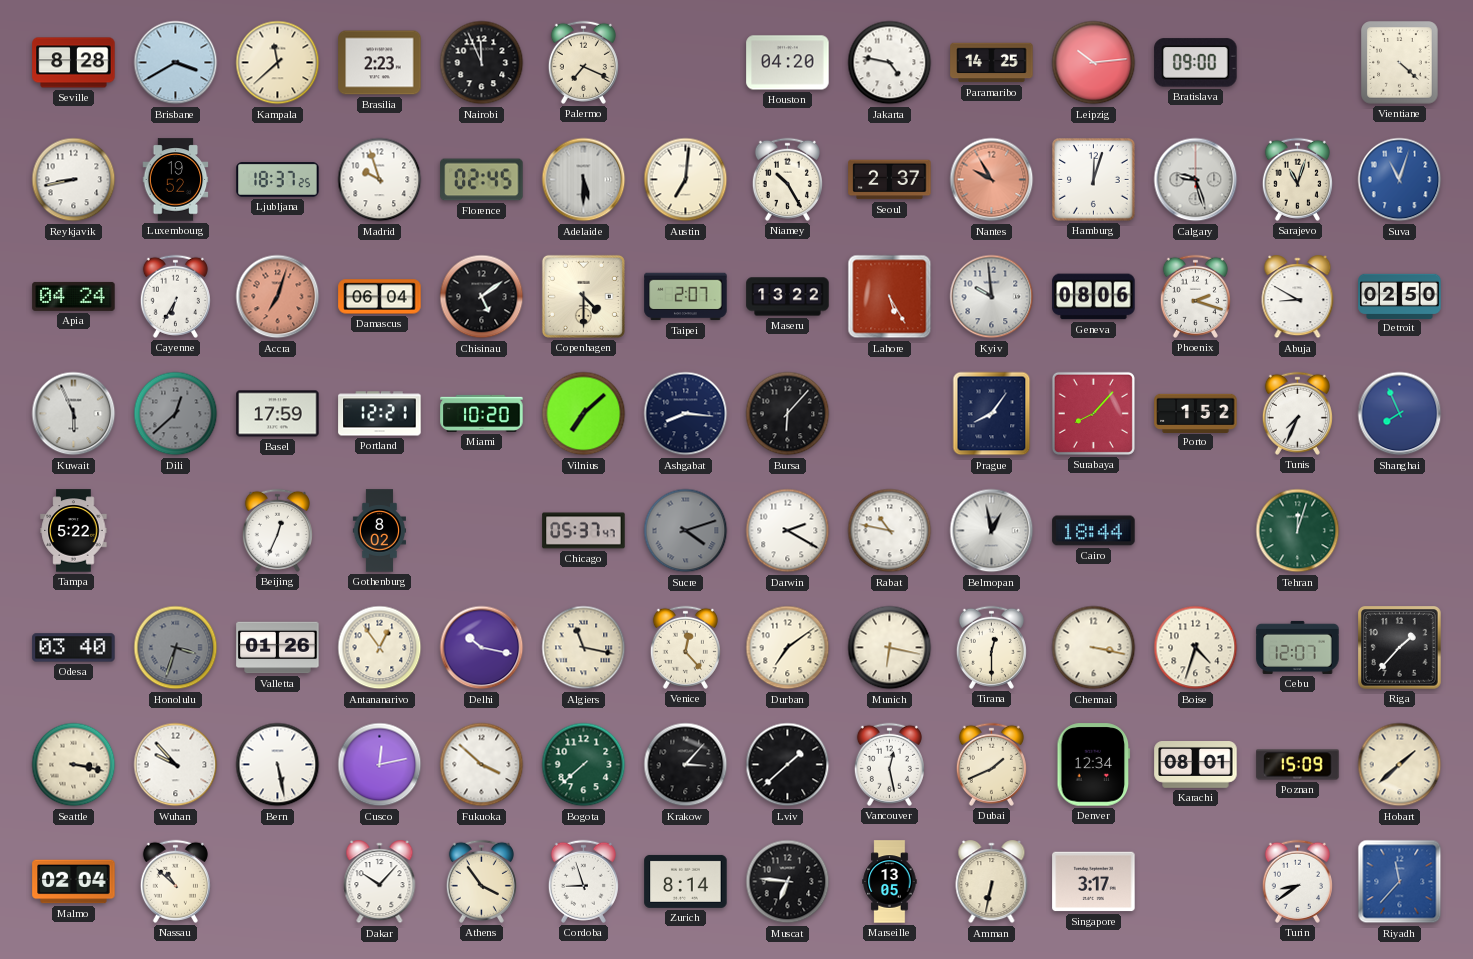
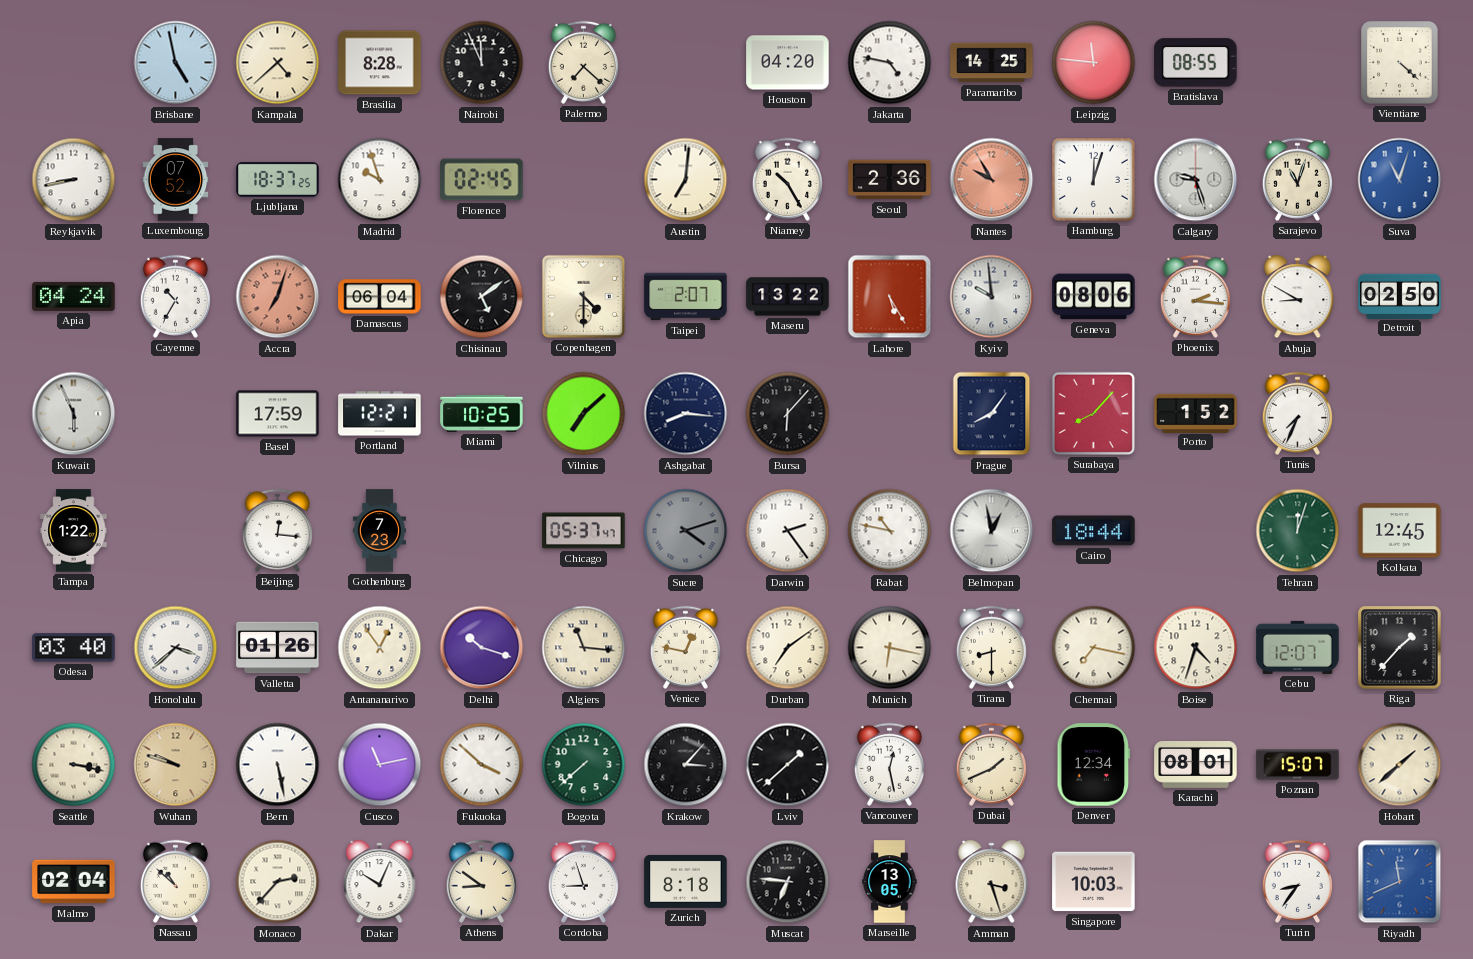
Seville: 8:28 -> none
Brisbane: 3:40 -> 4:58
Kampala: 11:38 -> 4:38
Brasilia: 2:23 -> 8:28
Palermo: 7:19 -> 7:22
Leipzig: 10:14 -> 11:46
Bratislava: 09:00 -> 08:55
Luxembourg: 19:52 -> 07:52
Adelaide: 5:30 -> none
Seoul: 2:37 -> 2:36
Cayenne: 6:35 -> 10:35
Phoenix: 2:18 -> 2:16
Dili: 12:38 -> none
Miami: 10:20 -> 10:25
Shanghai: 7:56 -> none
Tampa: 5:22 -> 1:22
Beijing: 12:34 -> 12:16
Gothenburg: 8:02 -> 7:23
Darwin: 2:20 -> 2:24
Kolkata: none -> 12:45
Honolulu: 3:33 -> 3:38
Honolulu dial: grey -> white
Delhi: 10:17 -> 10:18
Algiers: 11:17 -> 11:16
Venice: 12:23 -> 12:47
Tirana: 12:30 -> 8:30
Chennai: 3:17 -> 7:17
Wuhan: 9:53 -> 9:48
Wuhan dial: white -> champagne
Cusco: 12:13 -> 11:13
Poznan: 15:09 -> 15:07
Monaco: none -> 2:37
Dakar: 10:07 -> 10:04
Athens: 3:54 -> 8:51
Zurich: 8:14 -> 8:18
Amman: 6:32 -> 3:27
Singapore: 3:17 -> 10:03
Turin: 8:39 -> 8:36
Riyadh: 11:37 -> 11:41
